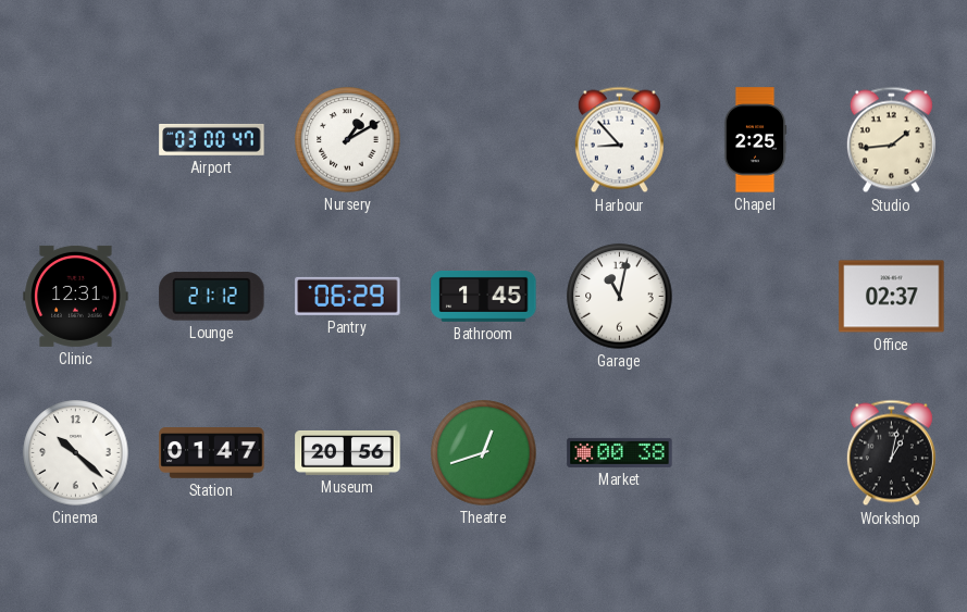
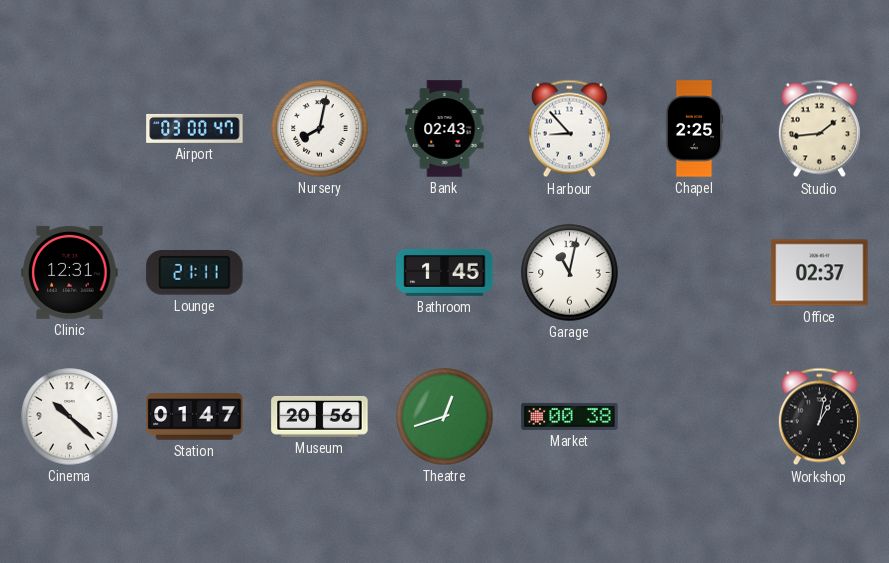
Nursery: 1:10 -> 8:02
Bank: none -> 02:43
Lounge: 21:12 -> 21:11
Pantry: 06:29 -> none
